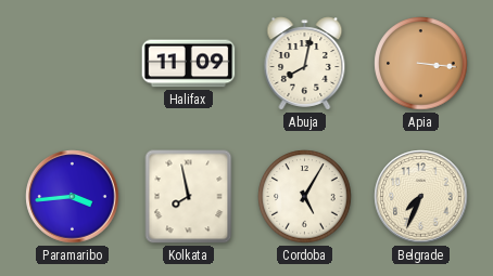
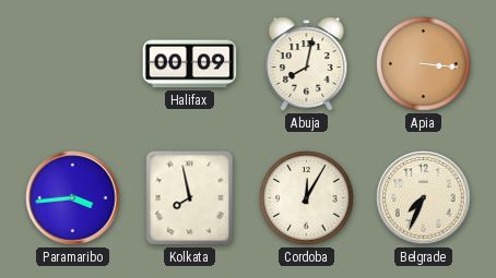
Halifax: 11:09 -> 00:09
Cordoba: 5:05 -> 12:05
